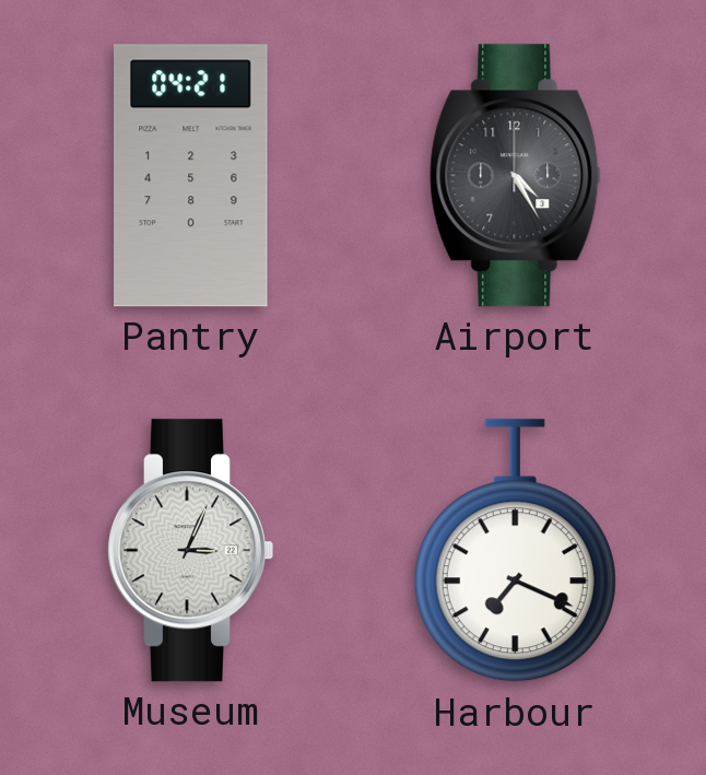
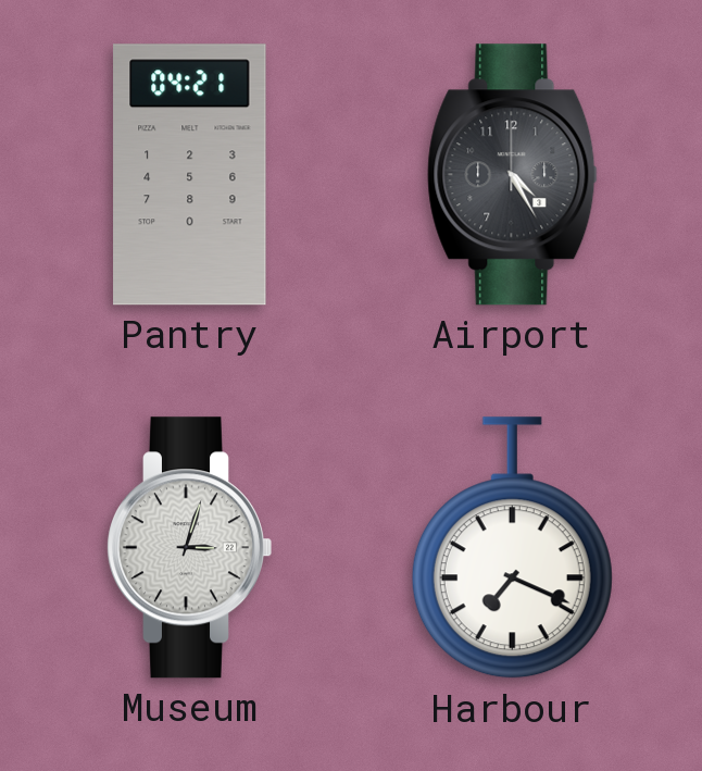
Museum: 3:04 -> 3:03
